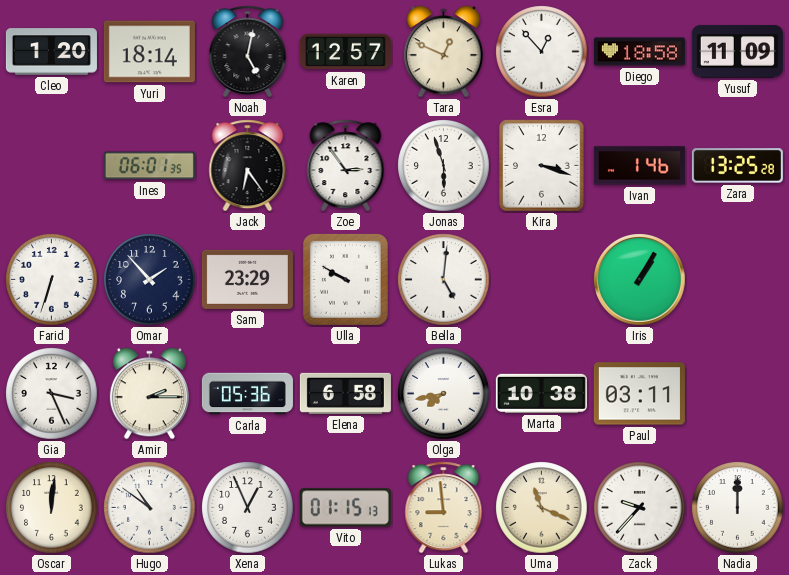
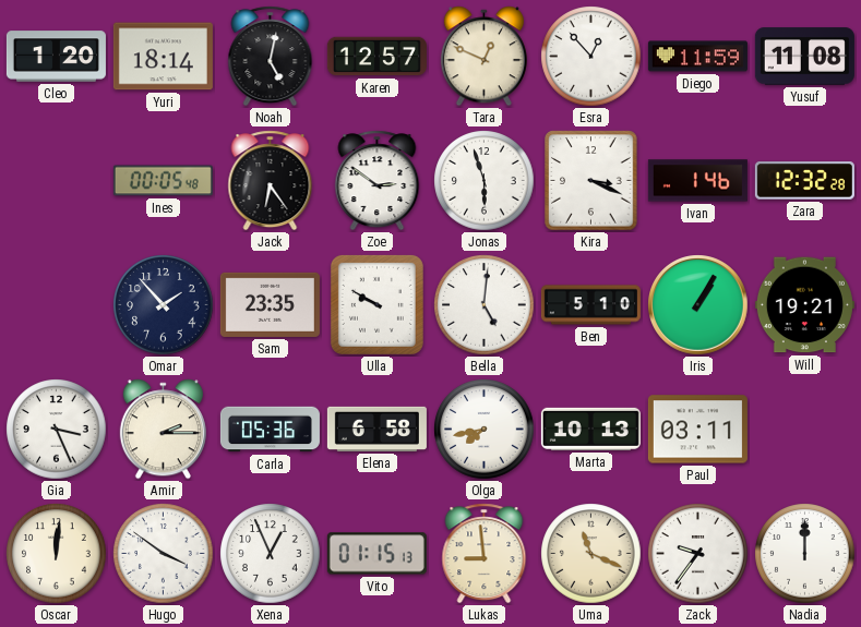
Diego: 18:58 -> 11:59
Yusuf: 11:09 -> 11:08
Ines: 06:01 -> 00:05
Zoe: 2:54 -> 2:51
Kira: 3:18 -> 3:19
Zara: 13:25 -> 12:32
Farid: 6:33 -> none
Sam: 23:29 -> 23:35
Ben: none -> 5:10
Will: none -> 19:21
Marta: 10:38 -> 10:13
Hugo: 10:51 -> 3:51
Zack: 9:37 -> 9:36
